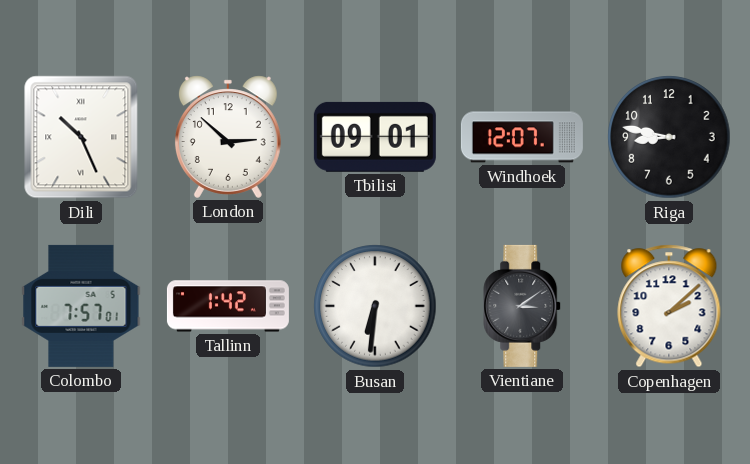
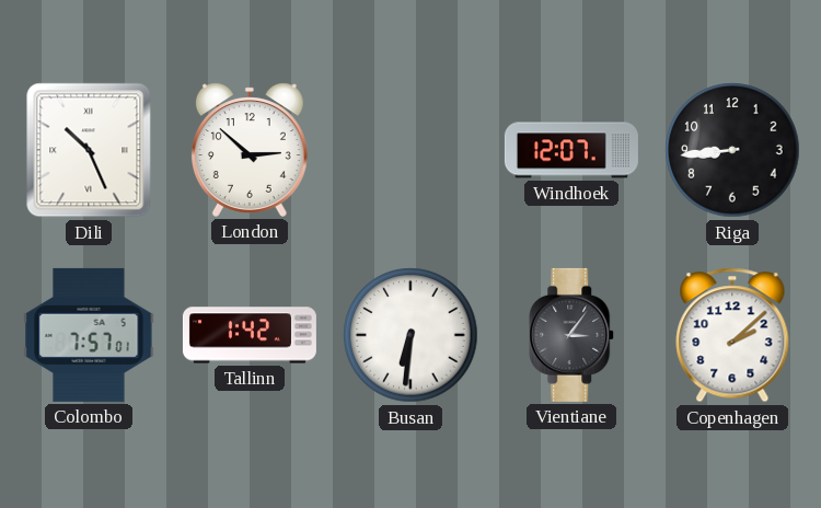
Tbilisi: 09:01 -> none
Riga: 8:47 -> 8:44
Vientiane: 3:09 -> 3:06
